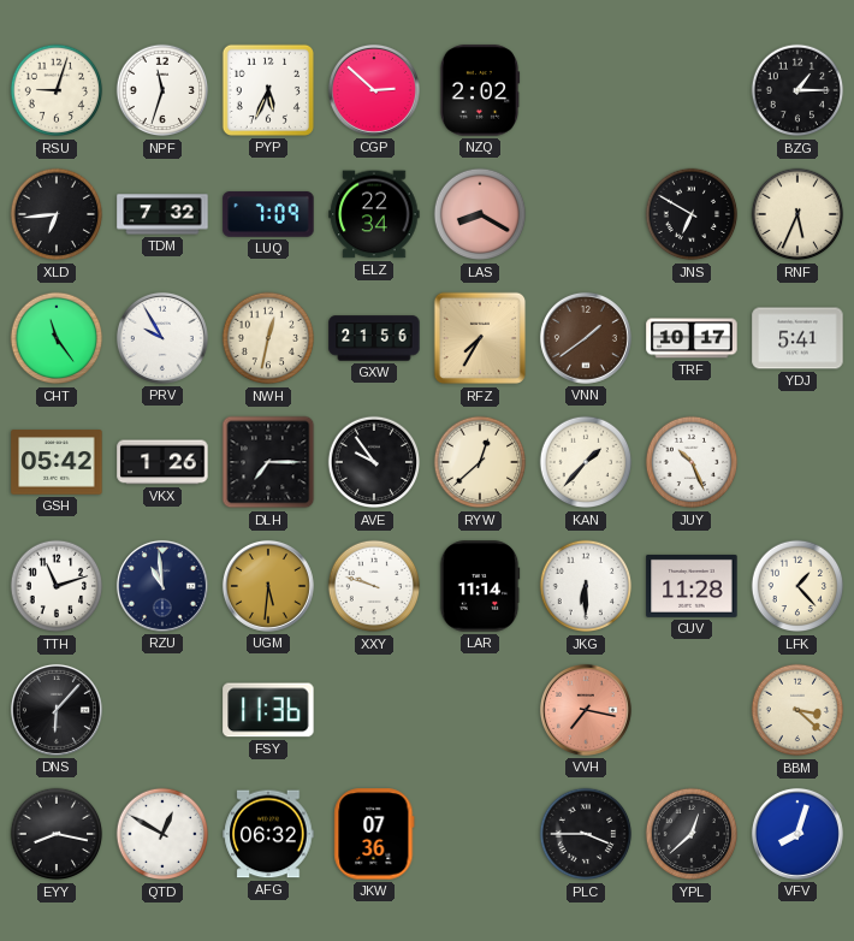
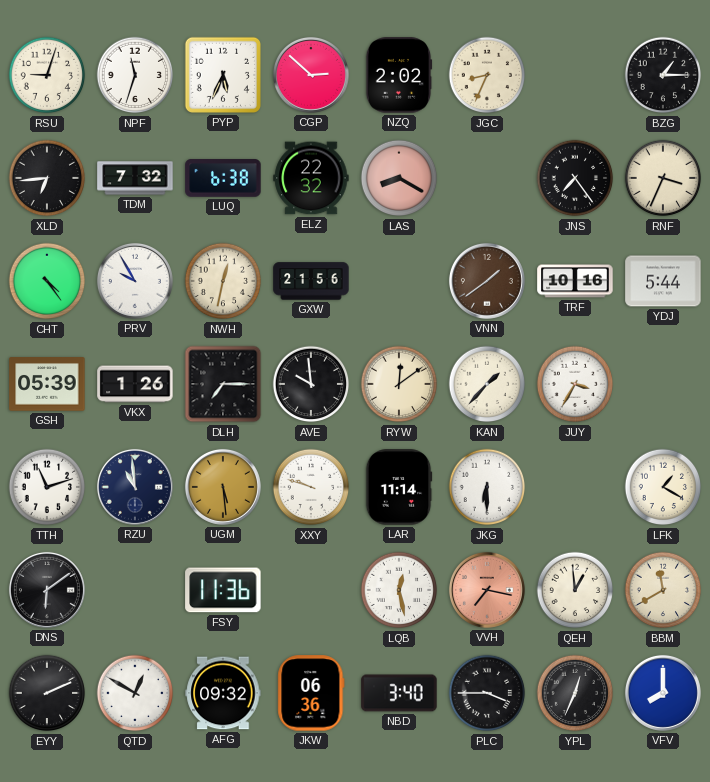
JGC: none -> 8:34
LUQ: 7:09 -> 6:38
ELZ: 22:34 -> 22:32
JNS: 6:50 -> 7:24
RNF: 5:34 -> 3:34
CHT: 11:24 -> 4:24
RFZ: 7:35 -> none
TRF: 10:17 -> 10:16
YDJ: 5:41 -> 5:44
GSH: 05:42 -> 05:39
AVE: 9:54 -> 9:59
RYW: 12:38 -> 12:09
JUY: 10:26 -> 3:35
UGM: 5:31 -> 5:29
CUV: 11:28 -> none
LFK: 1:23 -> 1:20
DNS: 6:07 -> 6:09
LQB: none -> 12:28
QEH: none -> 12:59
BBM: 3:22 -> 11:40
EYY: 8:17 -> 2:11
AFG: 06:32 -> 09:32
JKW: 07:36 -> 06:36
NBD: none -> 3:40
YPL: 12:38 -> 12:34
VFV: 8:03 -> 8:00
